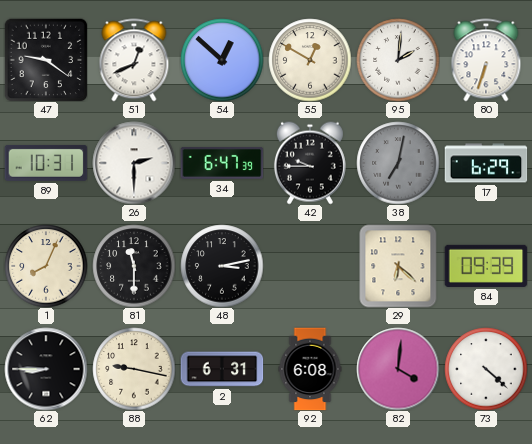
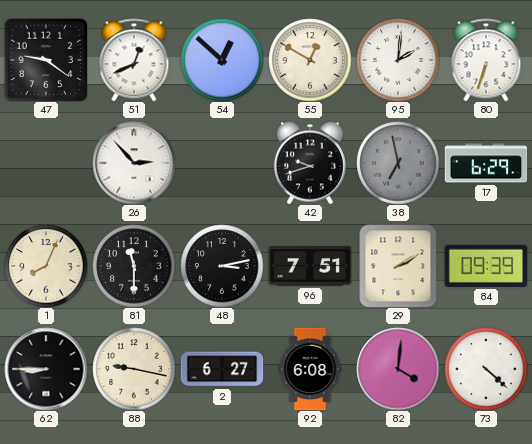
89: 10:31 -> none
26: 2:30 -> 2:53
34: 6:47 -> none
42: 9:45 -> 9:42
38: 7:02 -> 6:58
96: none -> 7:51
29: 6:22 -> 2:10
2: 6:31 -> 6:27
